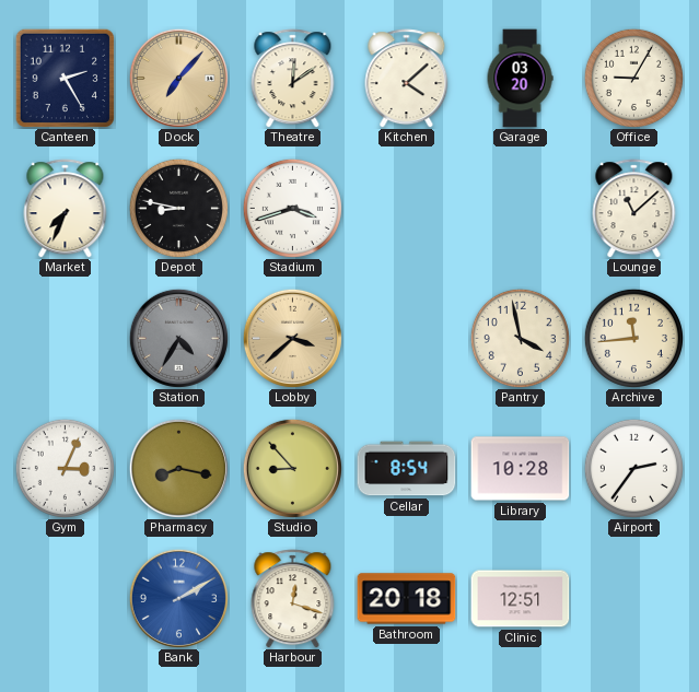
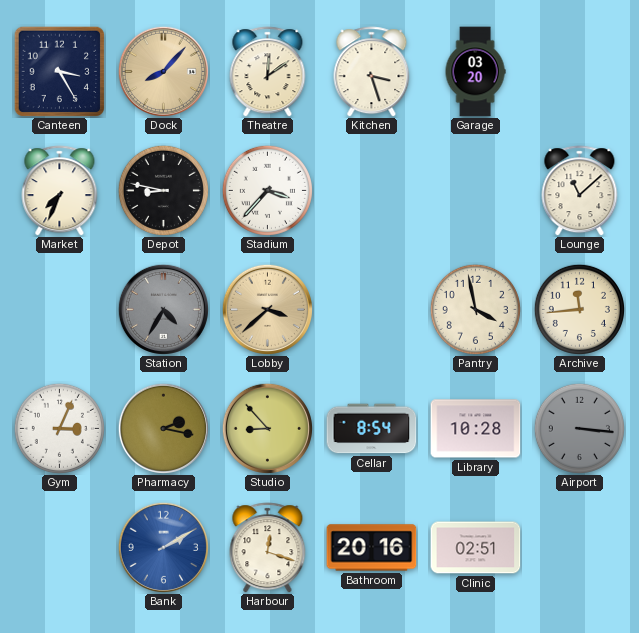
Canteen: 2:25 -> 3:25
Dock: 7:07 -> 8:07
Kitchen: 4:08 -> 3:27
Office: 9:05 -> none
Stadium: 3:42 -> 3:37
Pharmacy: 8:17 -> 2:17
Airport: 2:36 -> 3:16
Airport dial: white -> grey
Bathroom: 20:18 -> 20:16
Clinic: 12:51 -> 02:51
